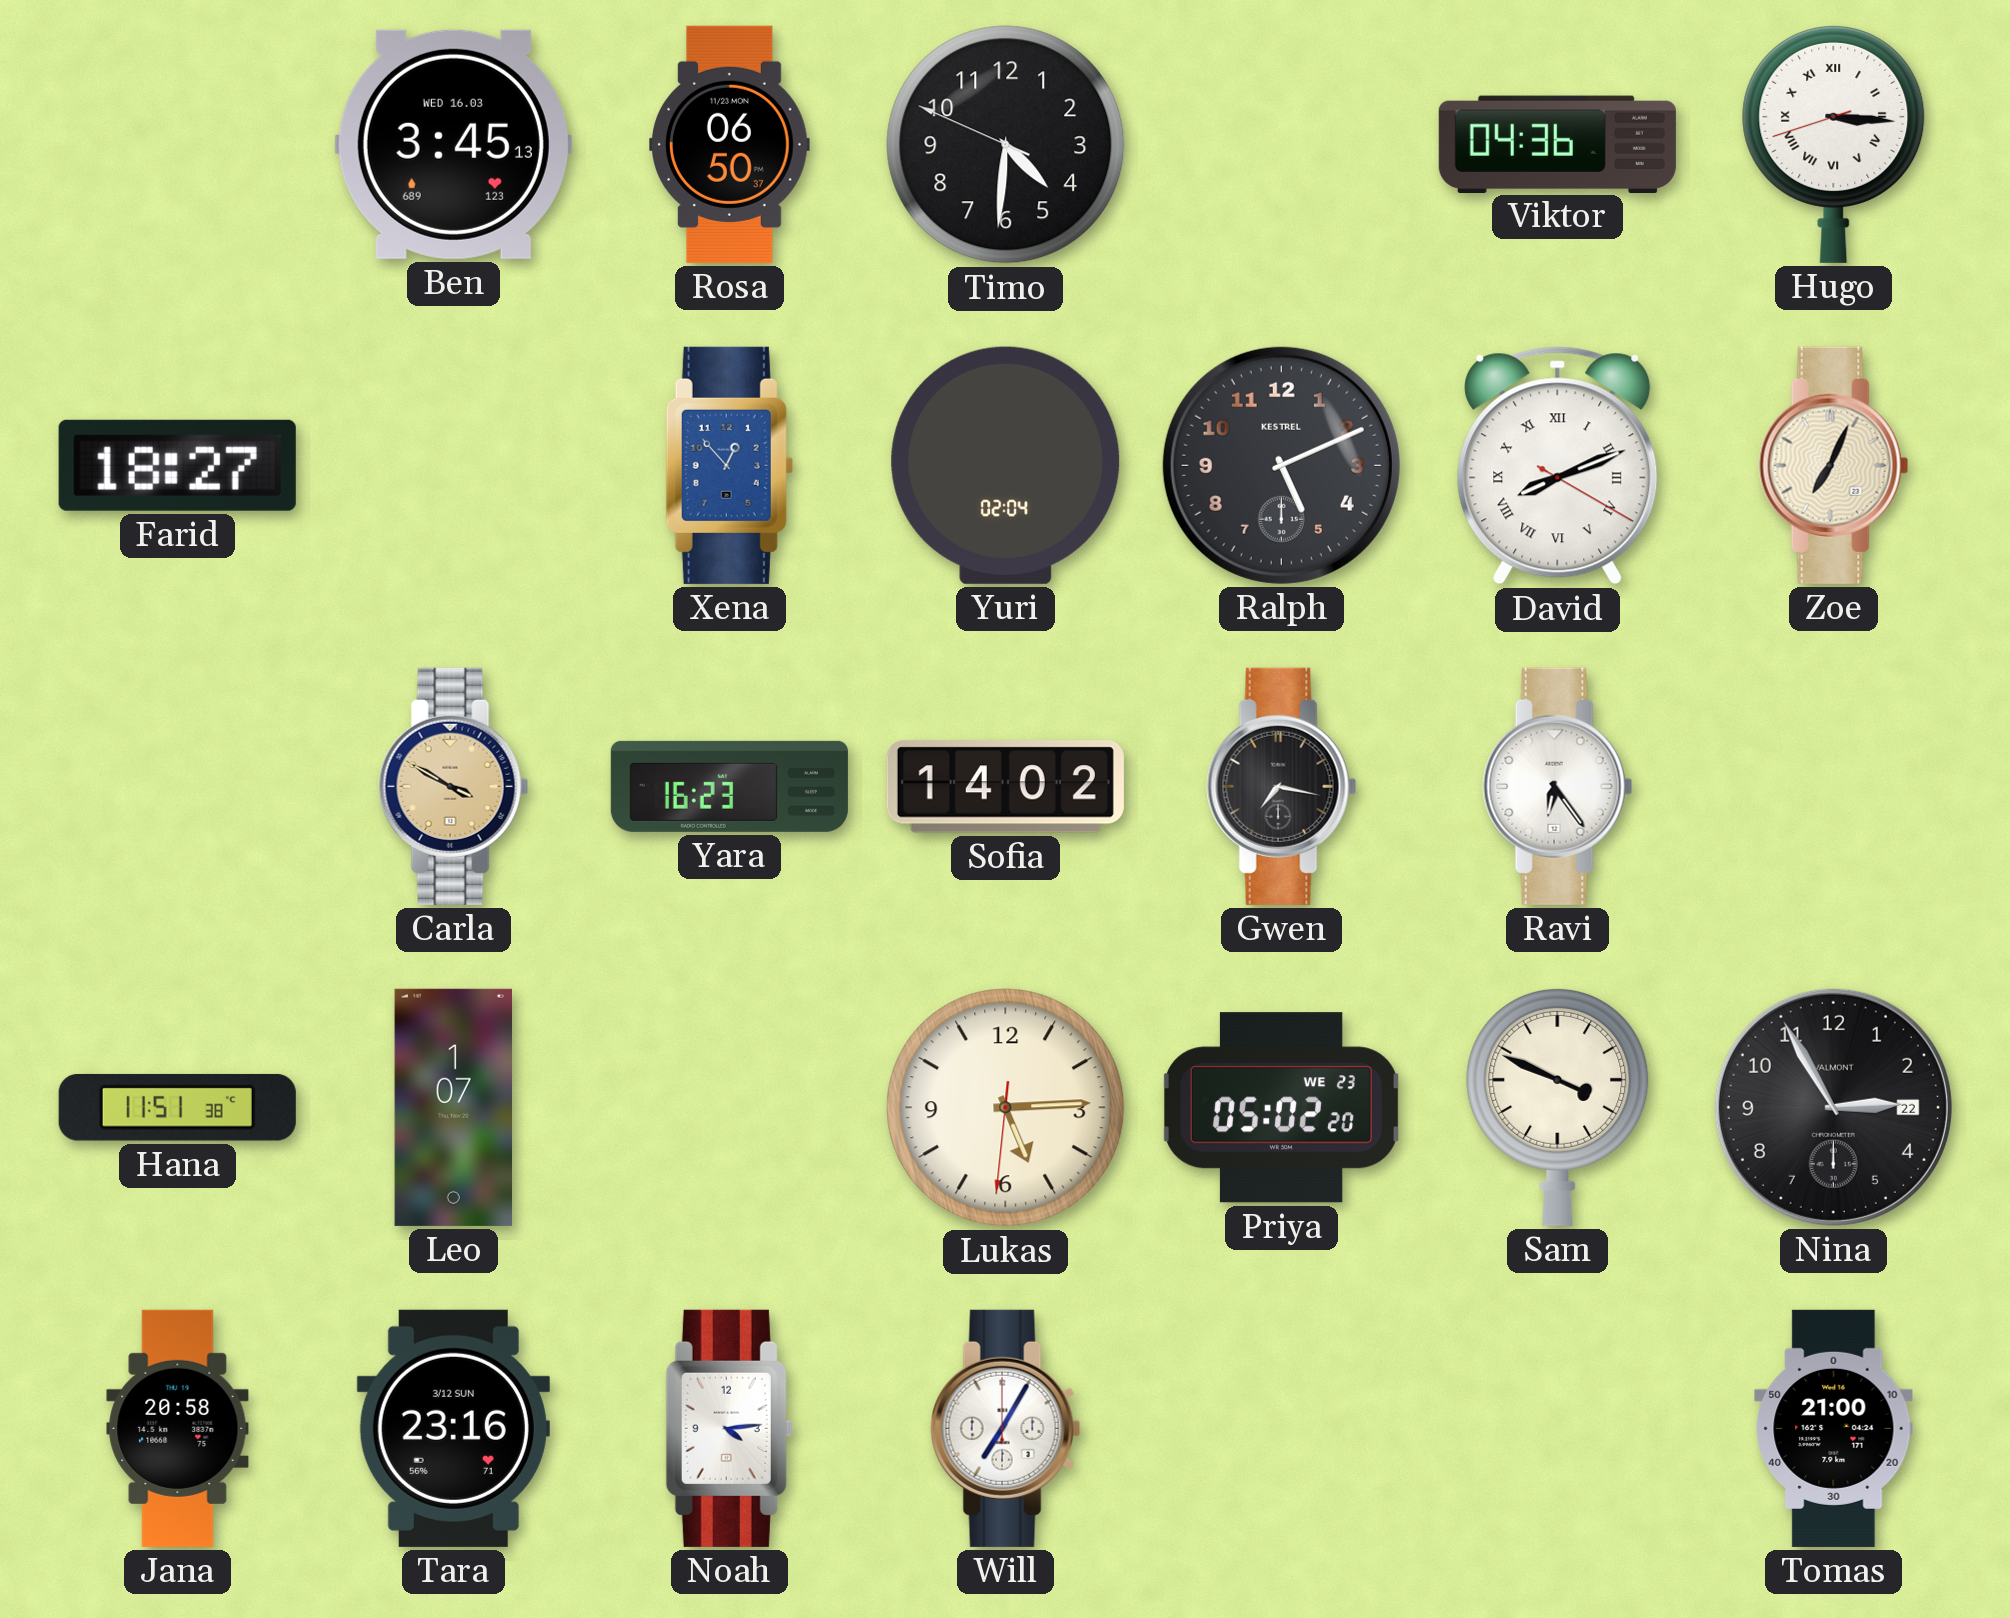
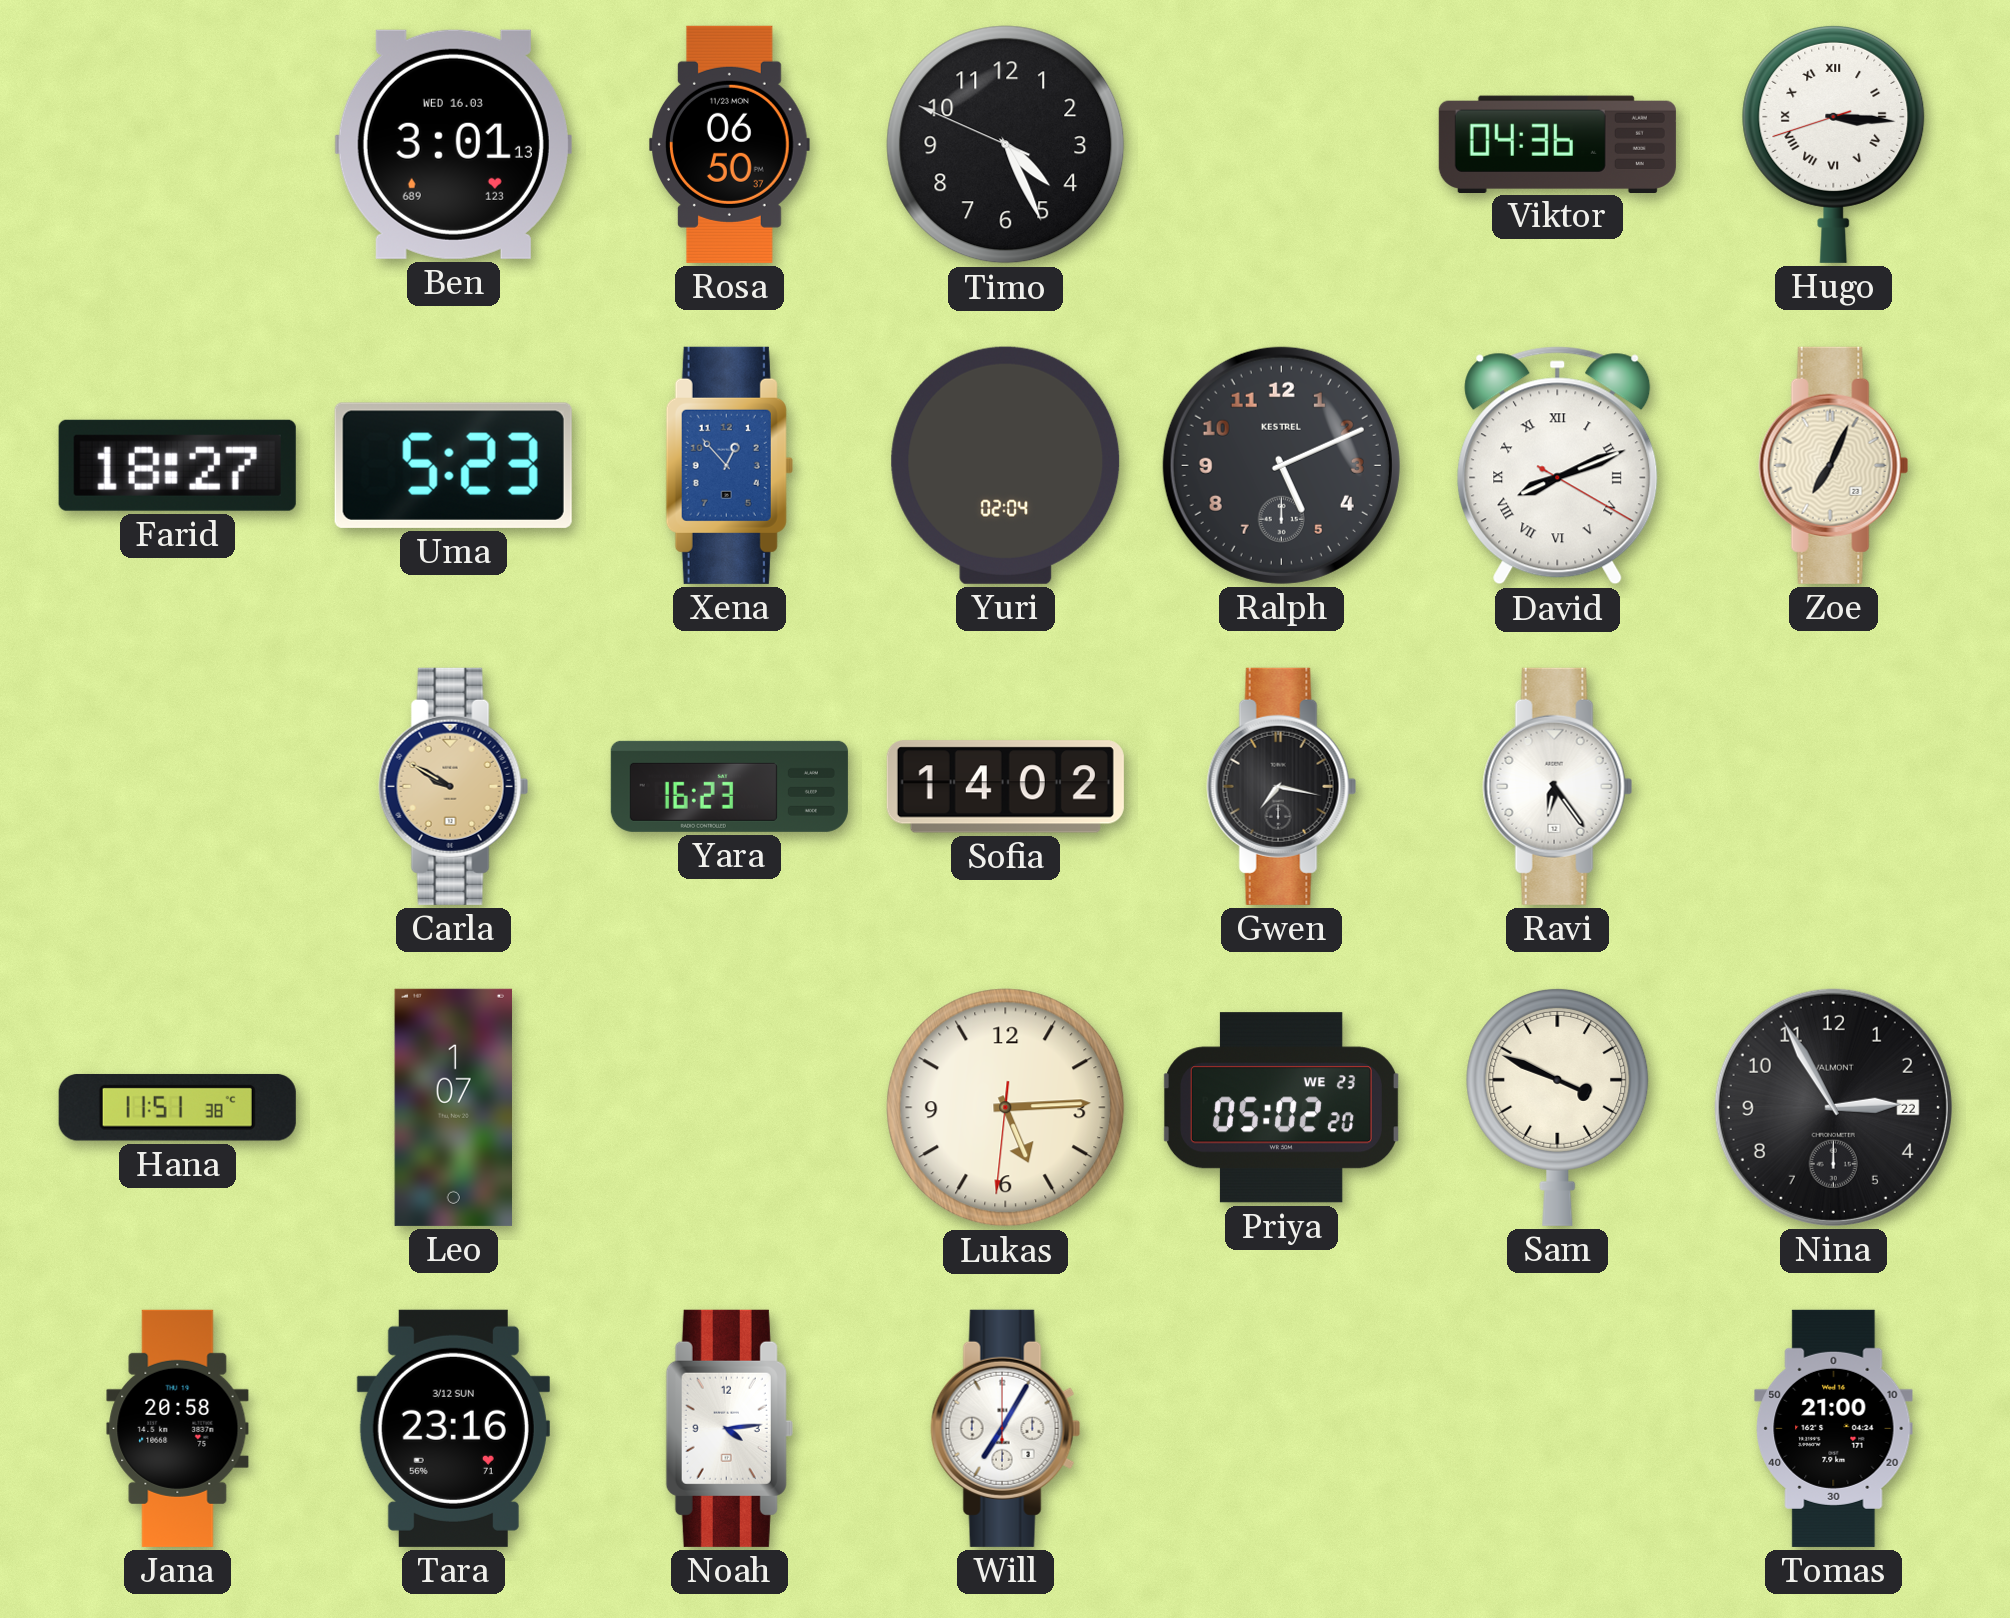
Ben: 3:45 -> 3:01
Timo: 4:30 -> 4:25
Uma: none -> 5:23
Carla: 3:50 -> 9:50
